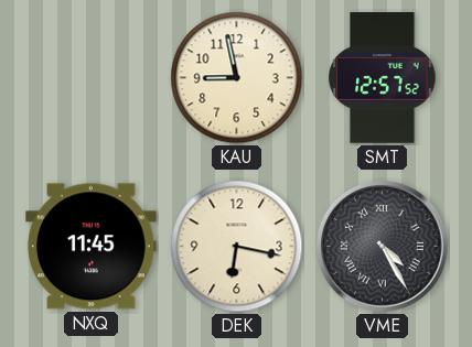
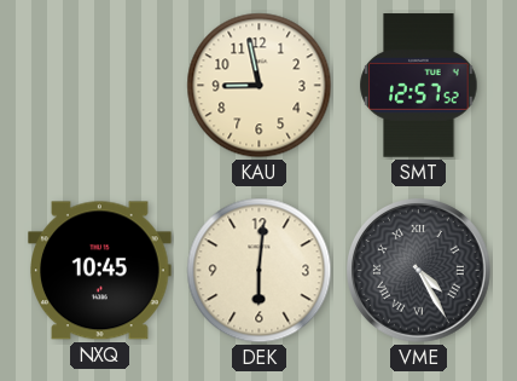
NXQ: 11:45 -> 10:45
DEK: 6:17 -> 6:01
